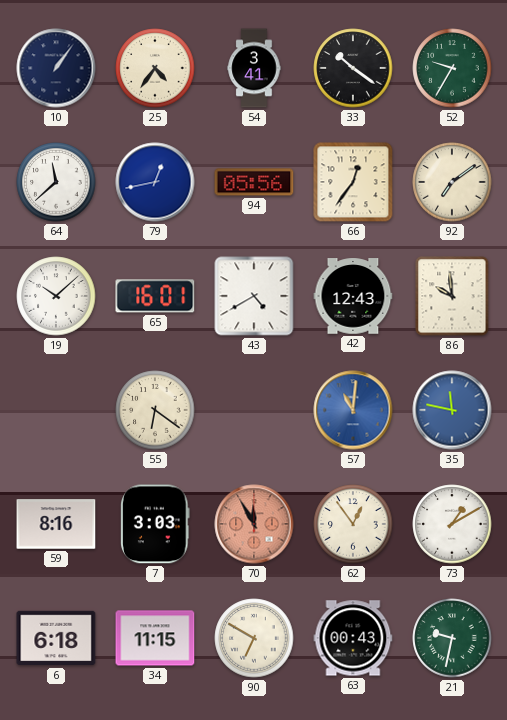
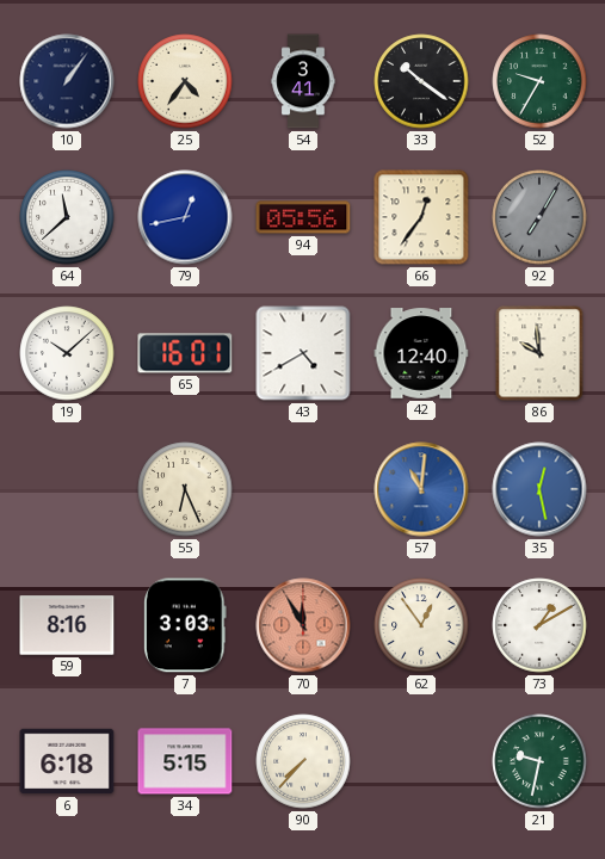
92: 7:09 -> 7:05
92 dial: cream -> grey
42: 12:43 -> 12:40
55: 6:21 -> 6:26
35: 11:47 -> 12:28
34: 11:15 -> 5:15
90: 6:50 -> 7:37
63: 00:43 -> none
